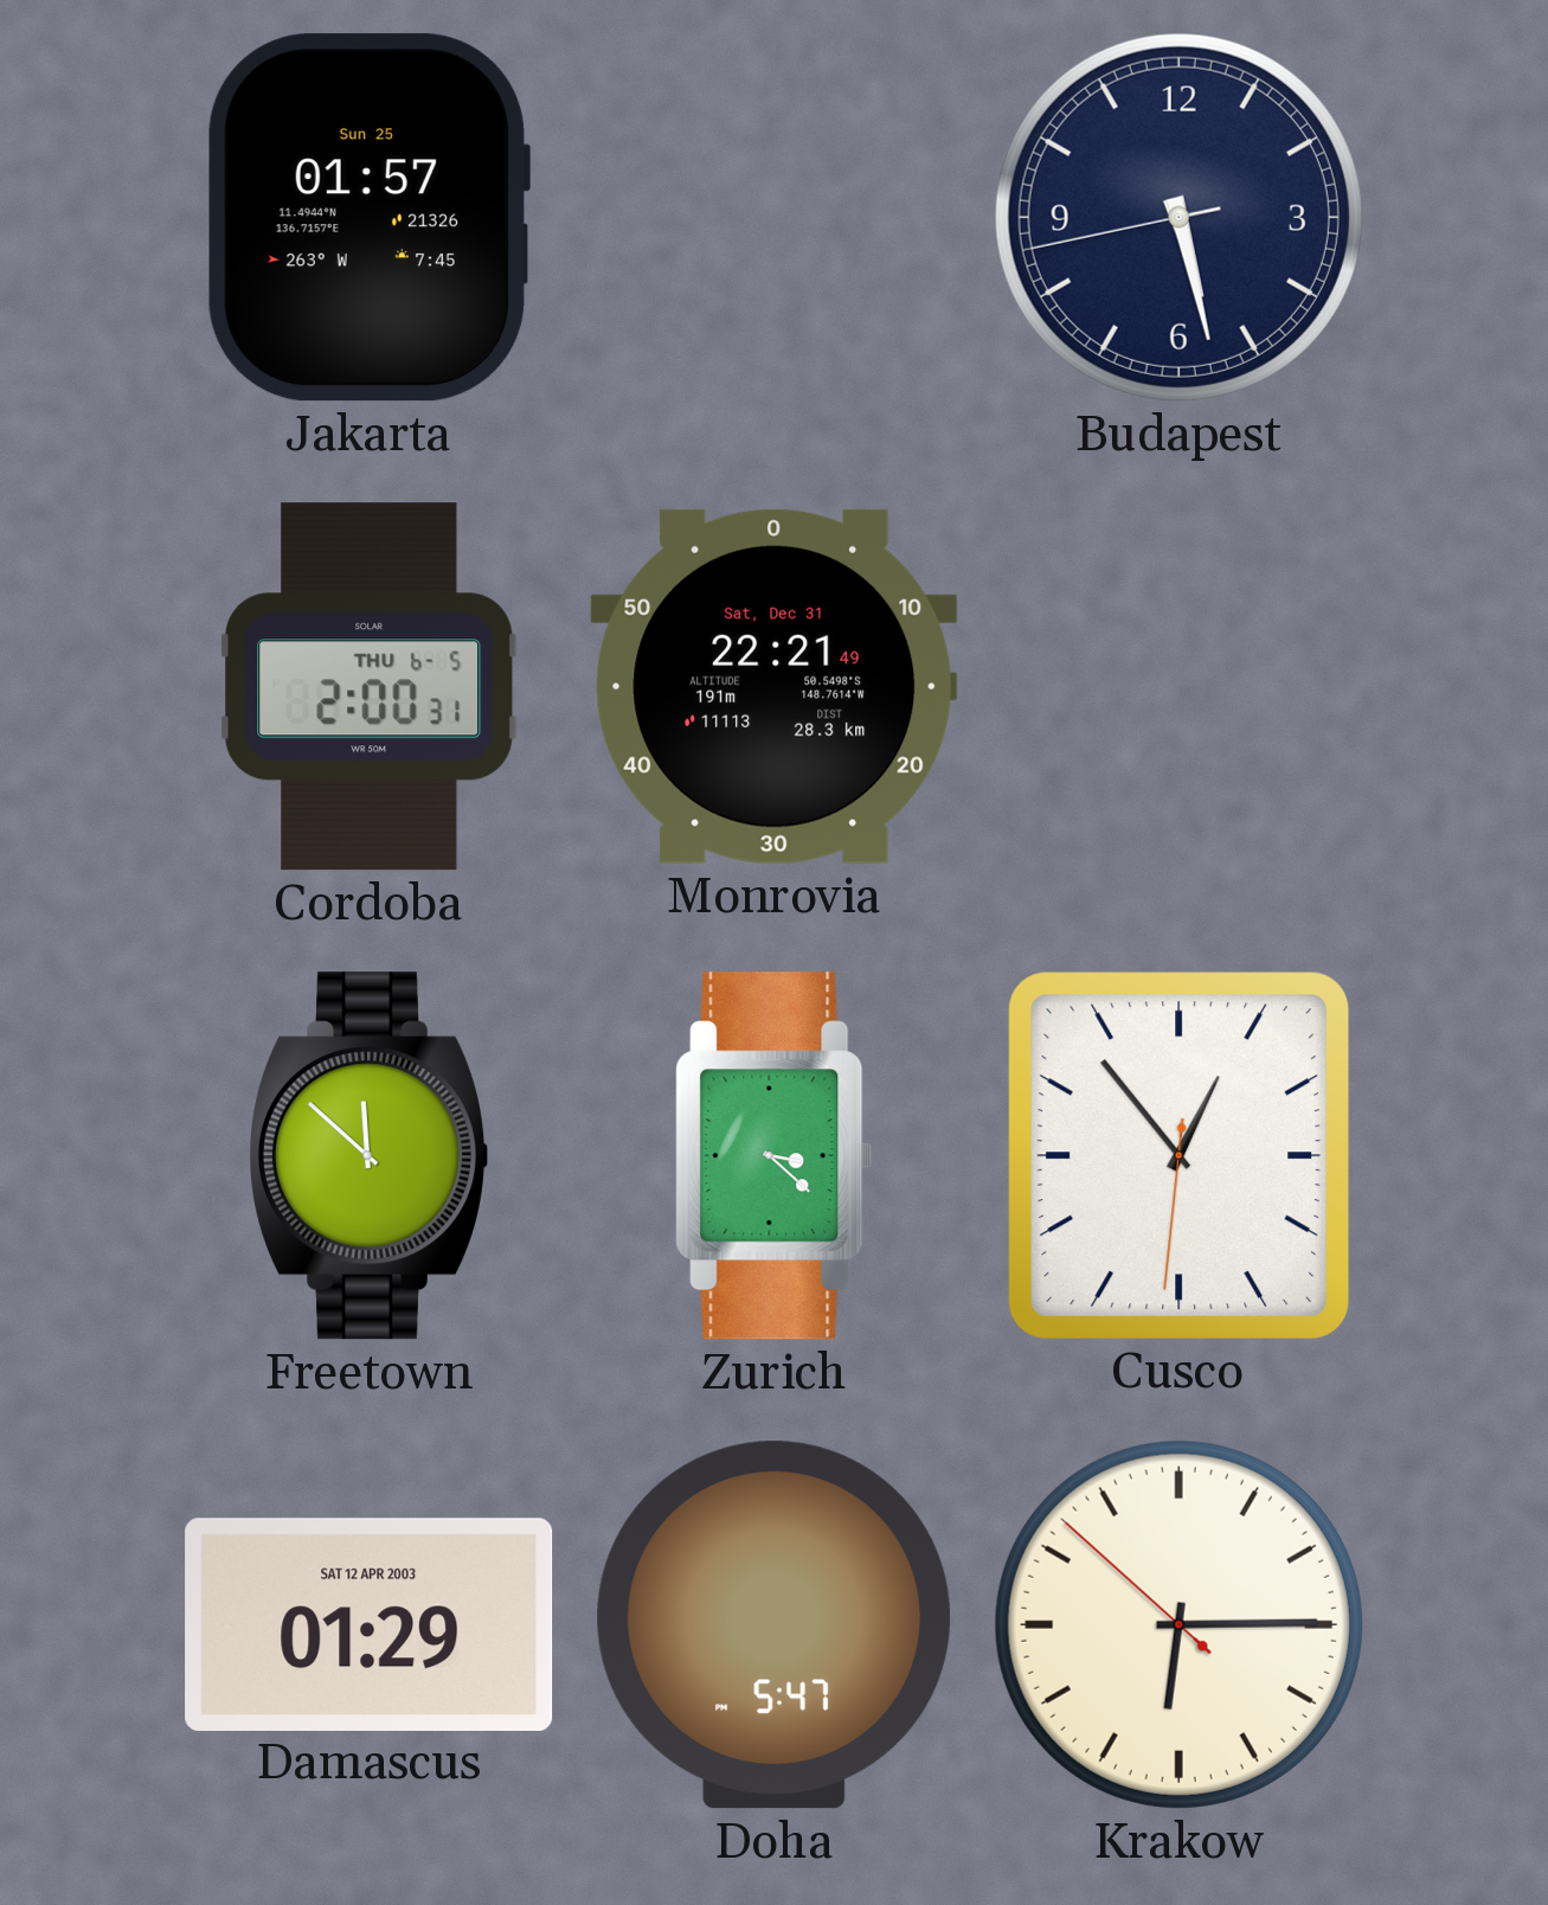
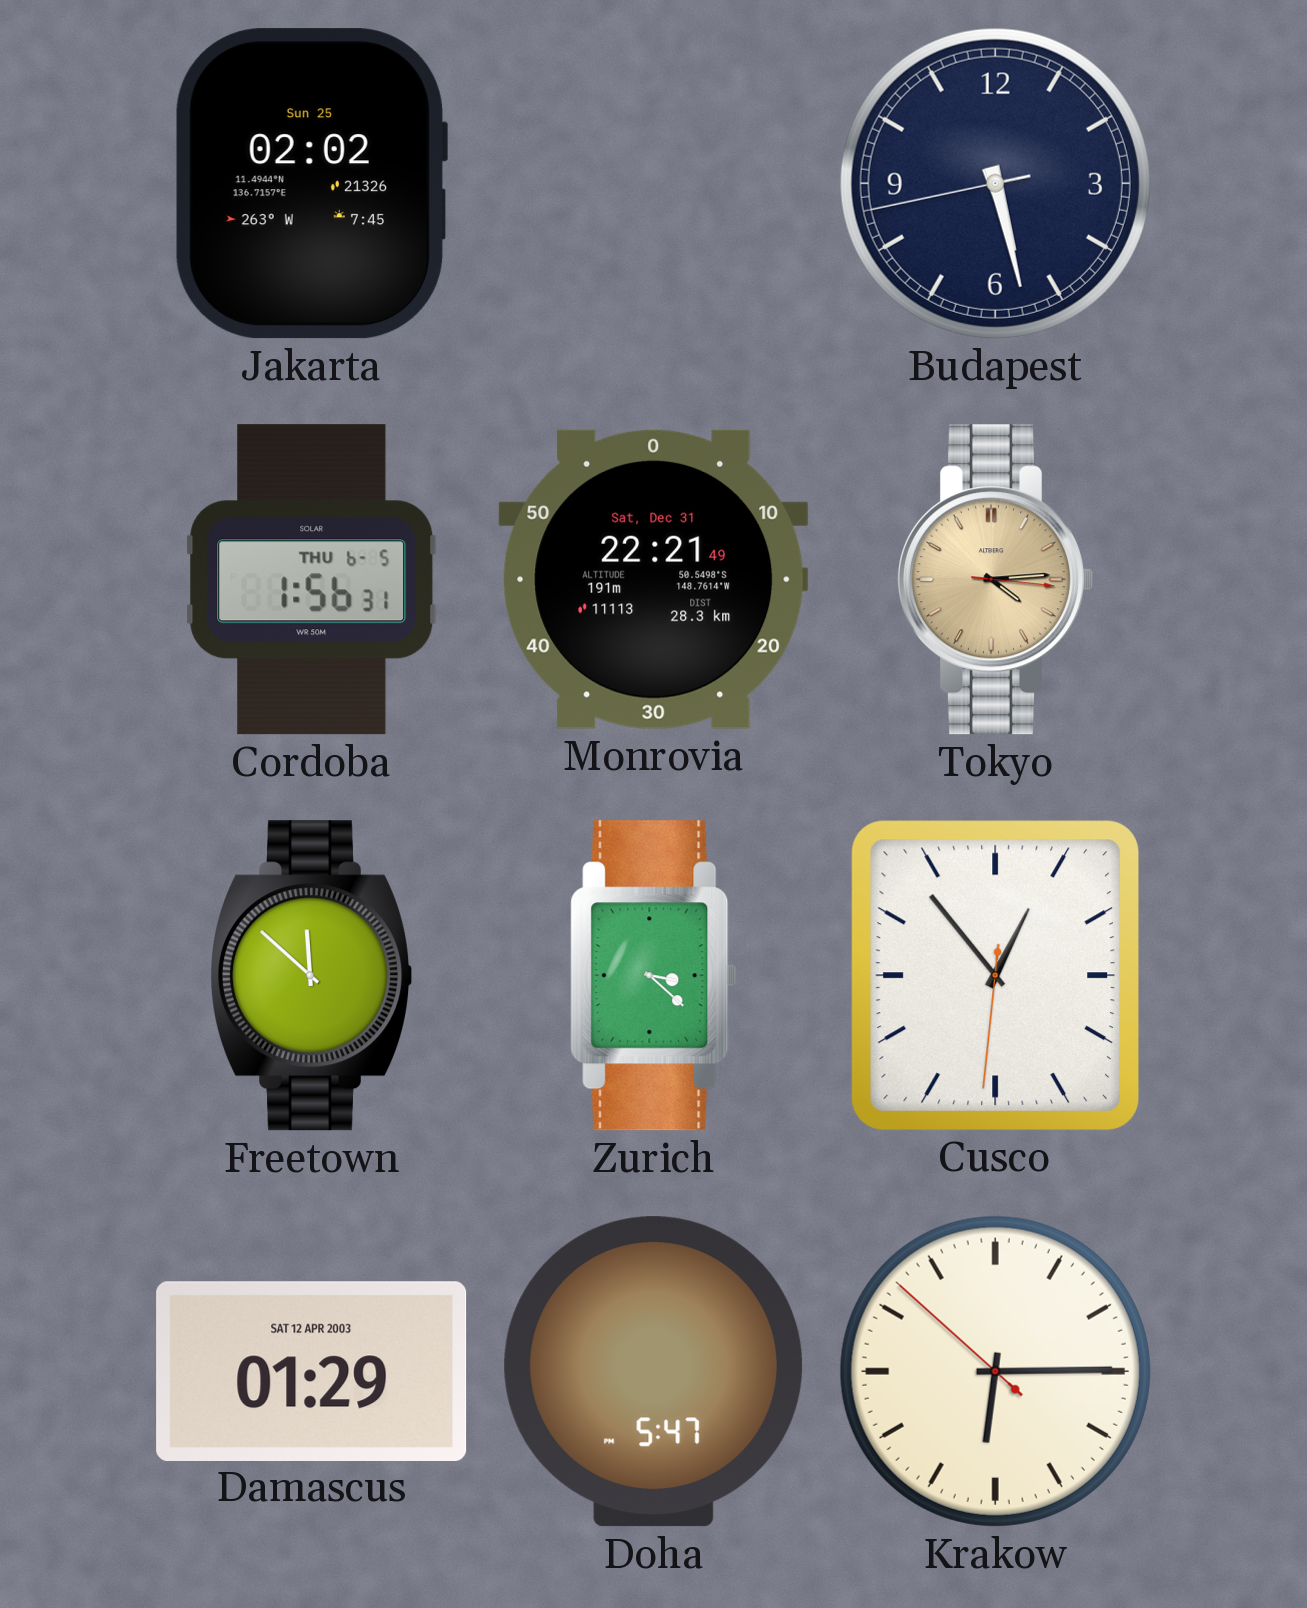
Jakarta: 01:57 -> 02:02
Cordoba: 2:00 -> 1:56
Tokyo: none -> 4:14
